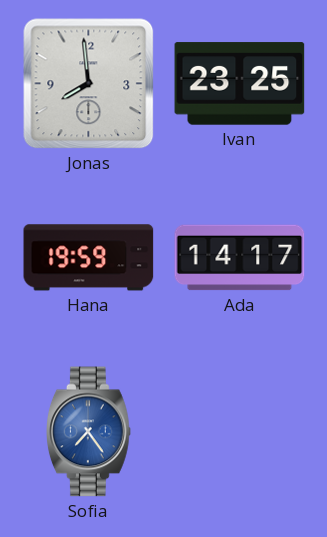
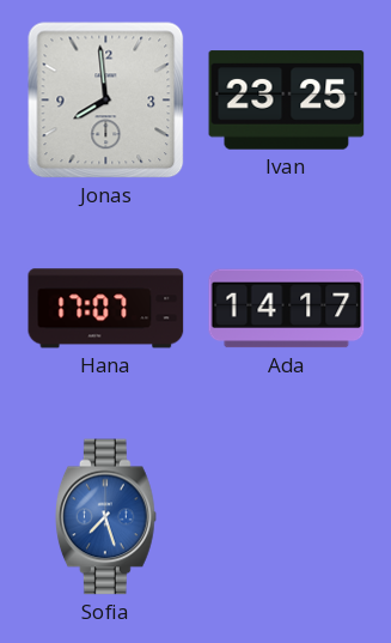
Hana: 19:59 -> 17:07
Sofia: 7:24 -> 7:27
